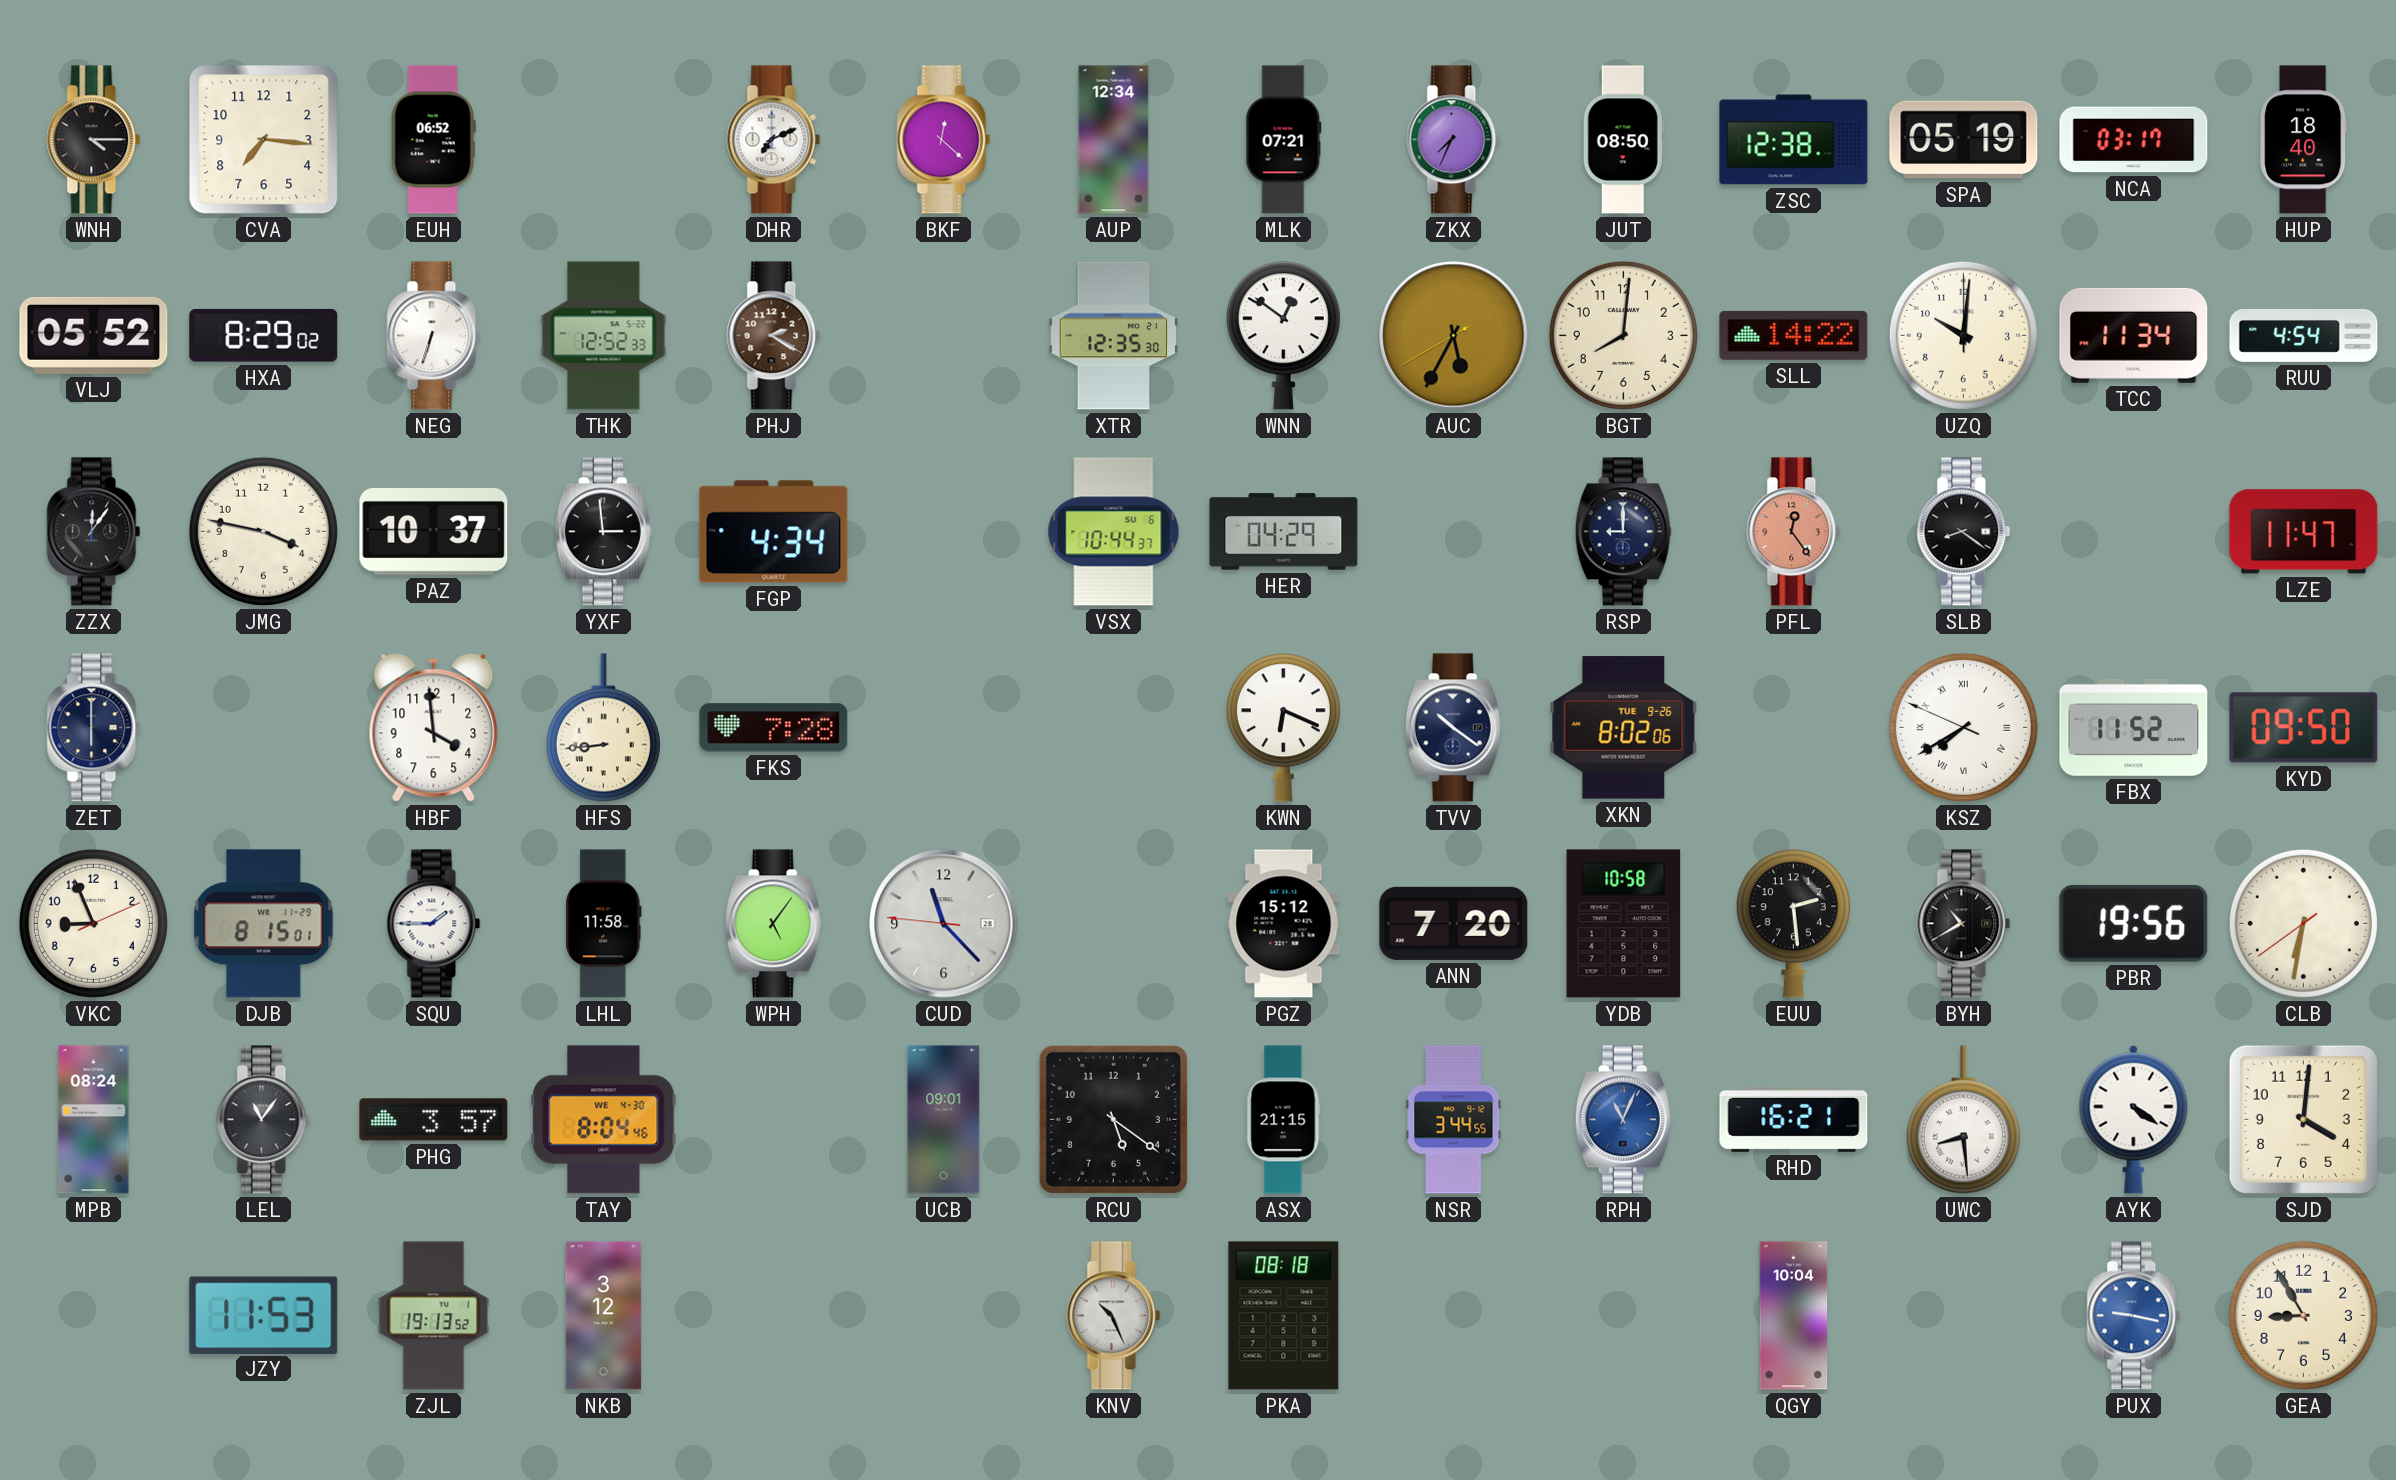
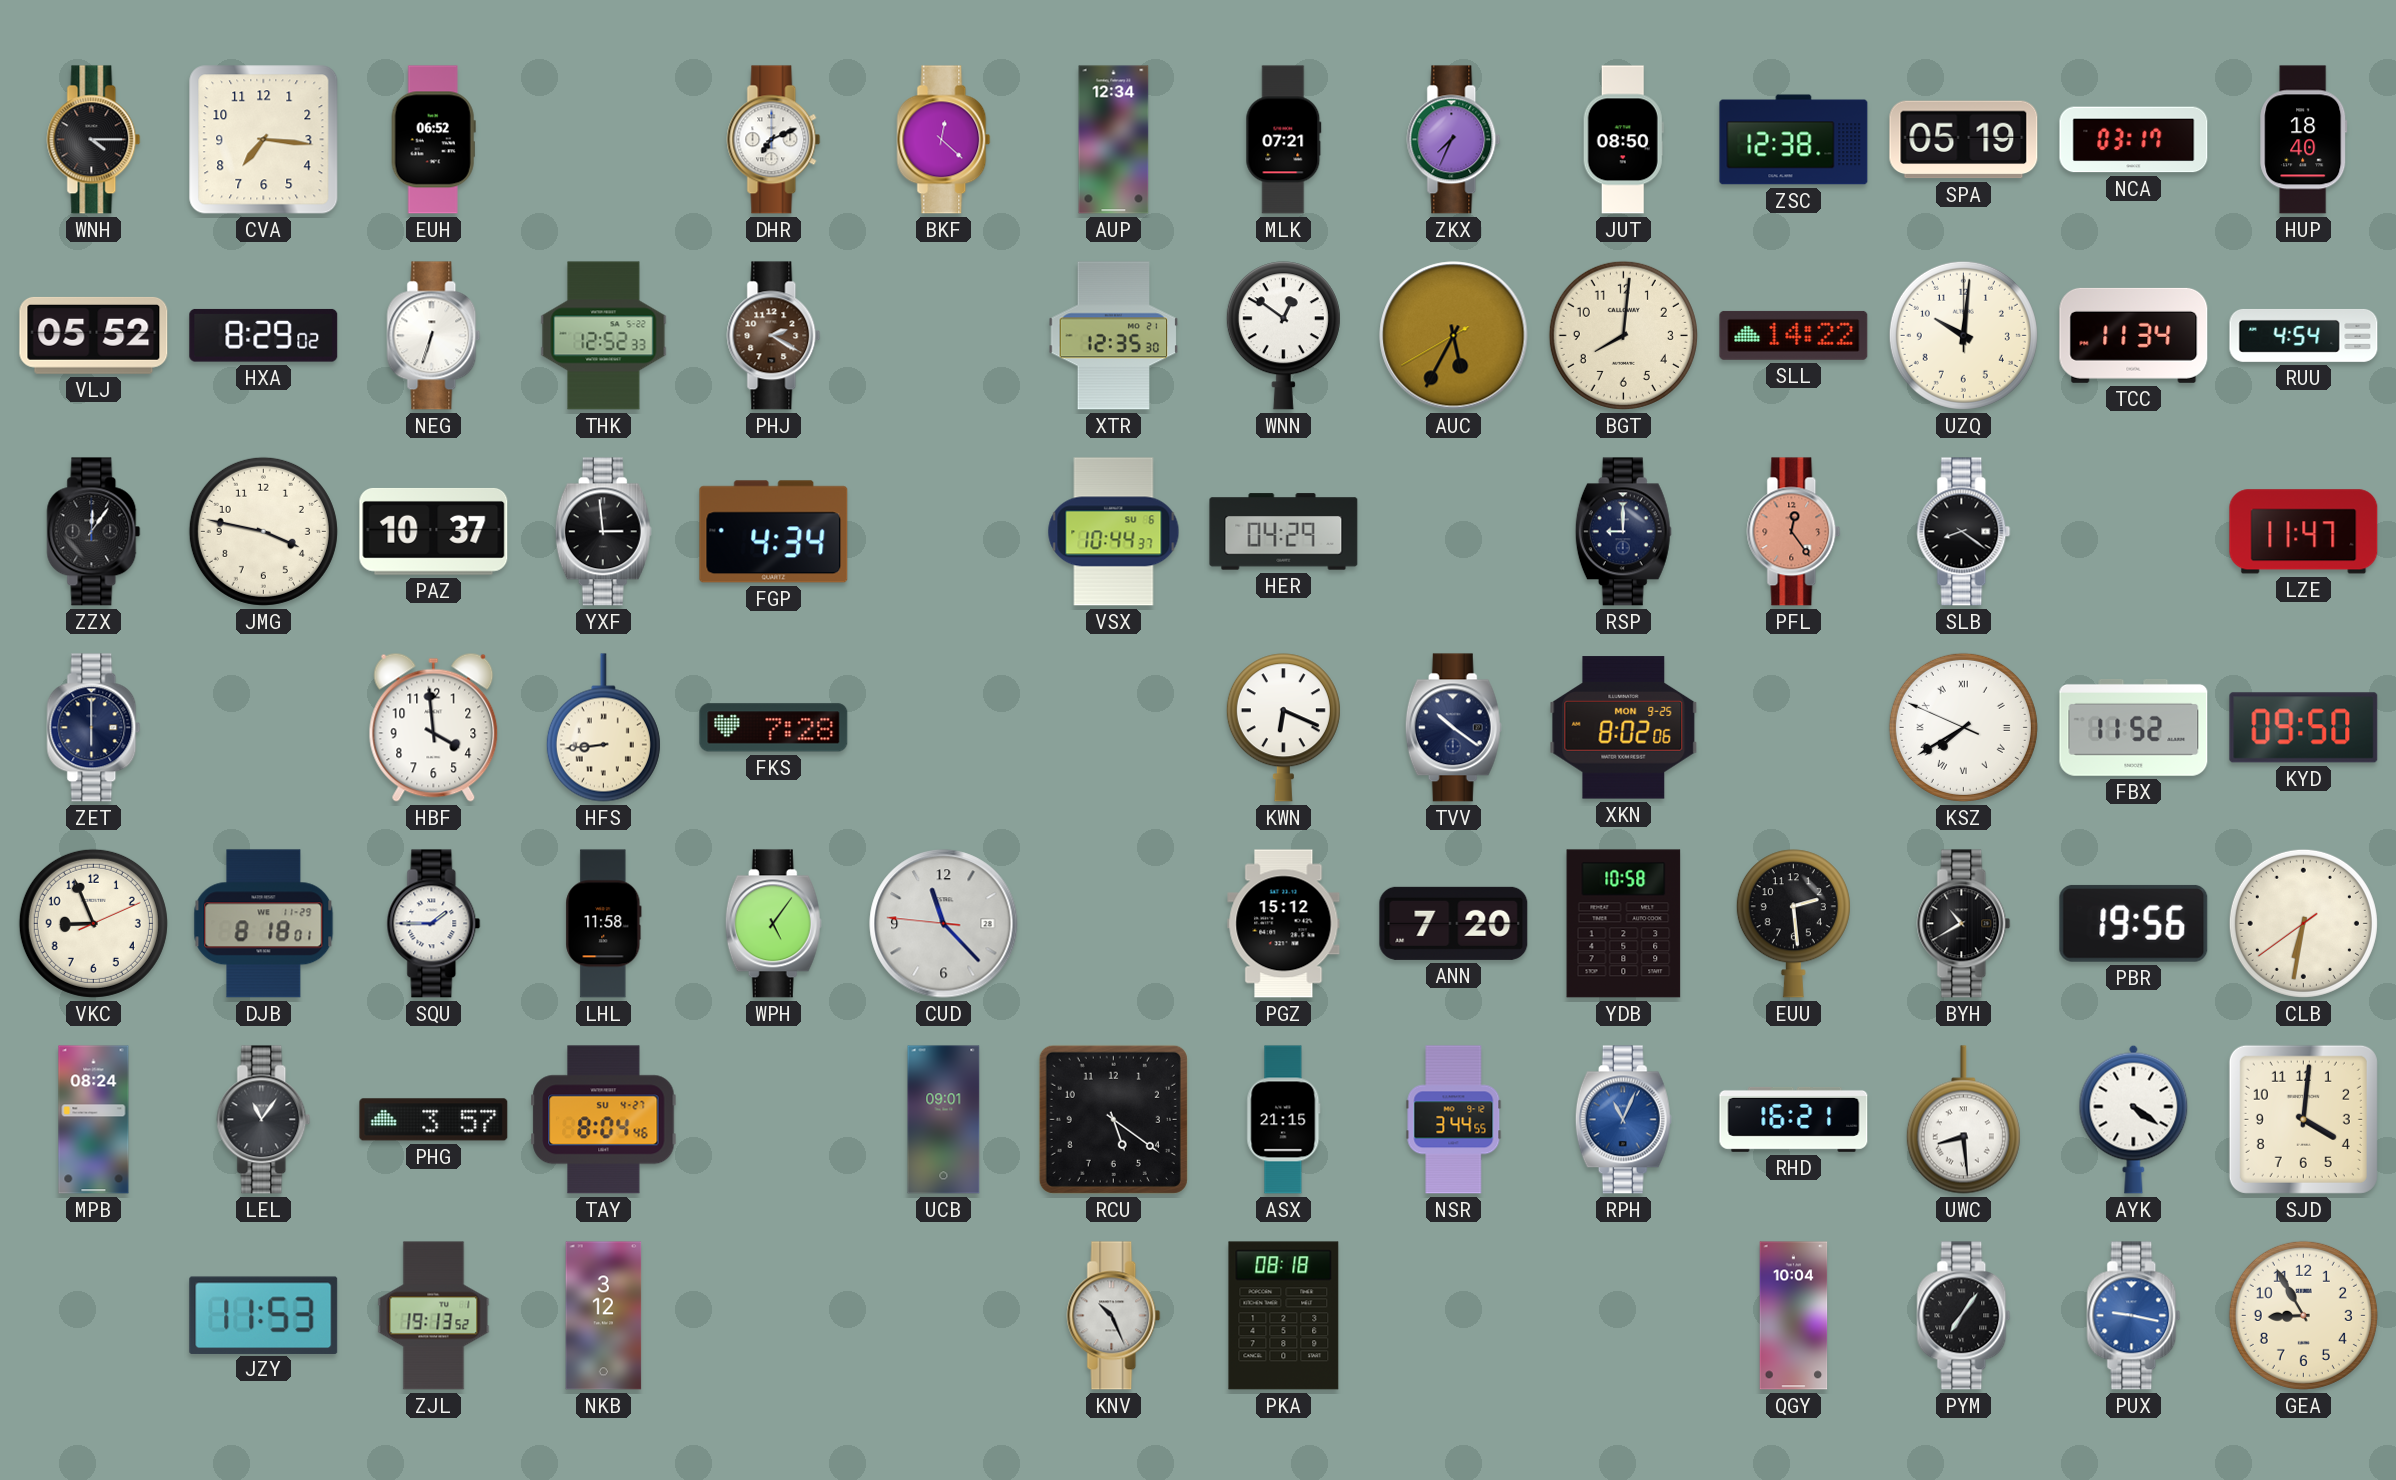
XKN date: TUE 9-26 -> MON 9-25
DJB: 8:15 -> 8:18
TAY date: WE 4-30 -> SU 4-27
PYM: none -> 7:06
